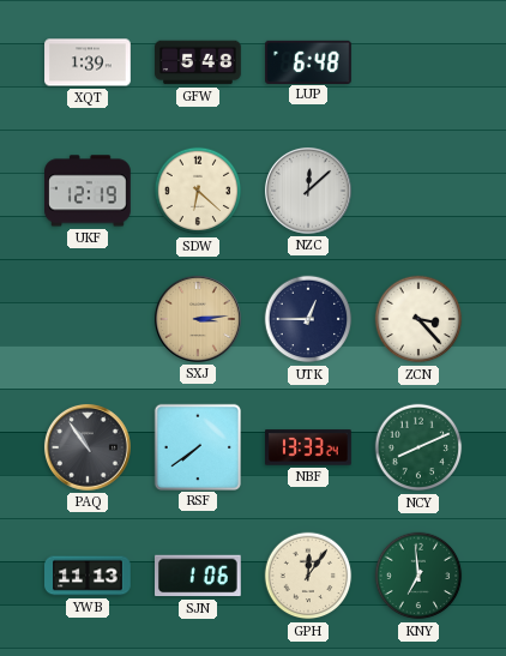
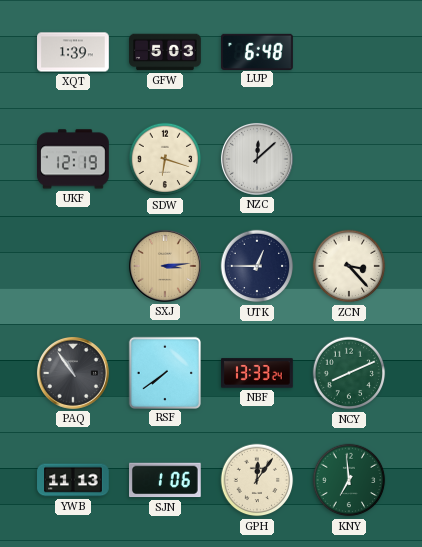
GFW: 5:48 -> 5:03
SDW: 6:22 -> 6:18
